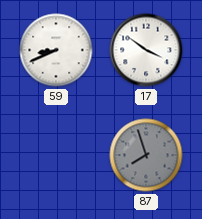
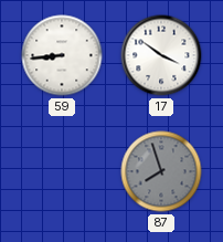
59: 8:41 -> 8:44
